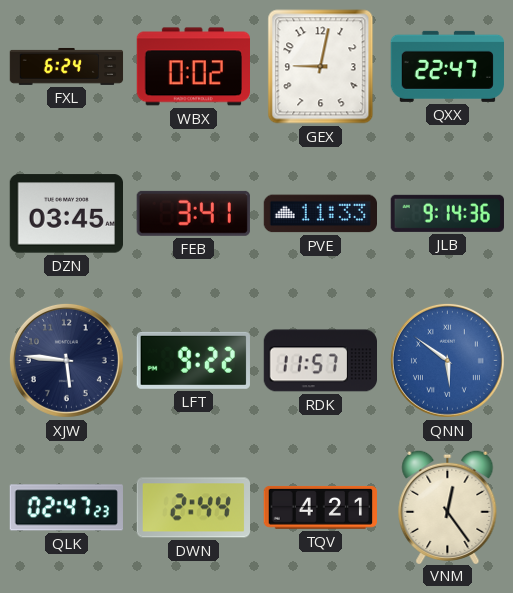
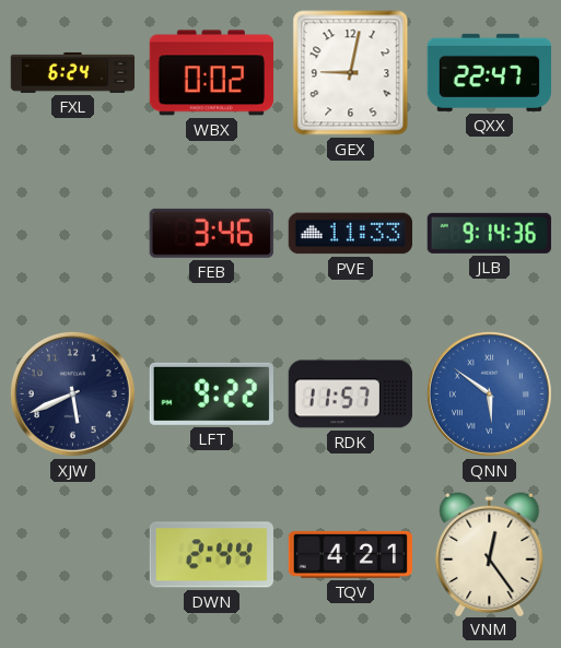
DZN: 03:45 -> none
FEB: 3:41 -> 3:46
XJW: 5:46 -> 5:41
QLK: 02:47 -> none
